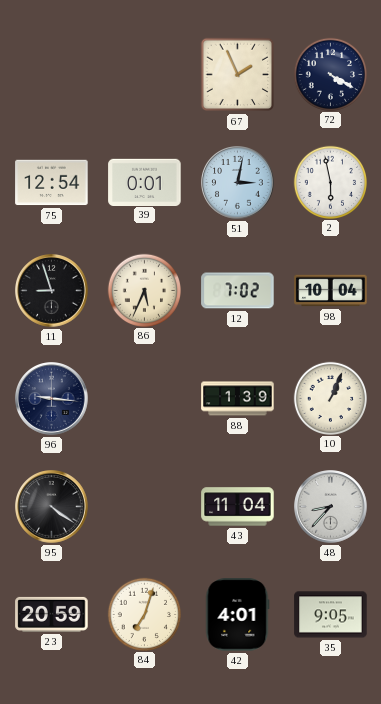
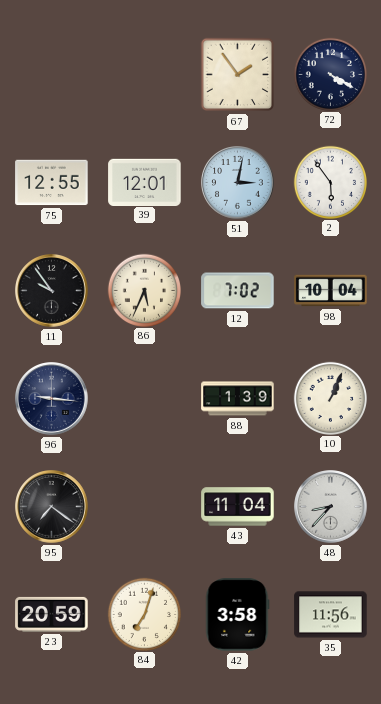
67: 1:56 -> 1:54
75: 12:54 -> 12:55
39: 0:01 -> 12:01
2: 5:58 -> 5:54
11: 8:57 -> 9:54
95: 4:21 -> 7:21
42: 4:01 -> 3:58
35: 9:05 -> 11:56
